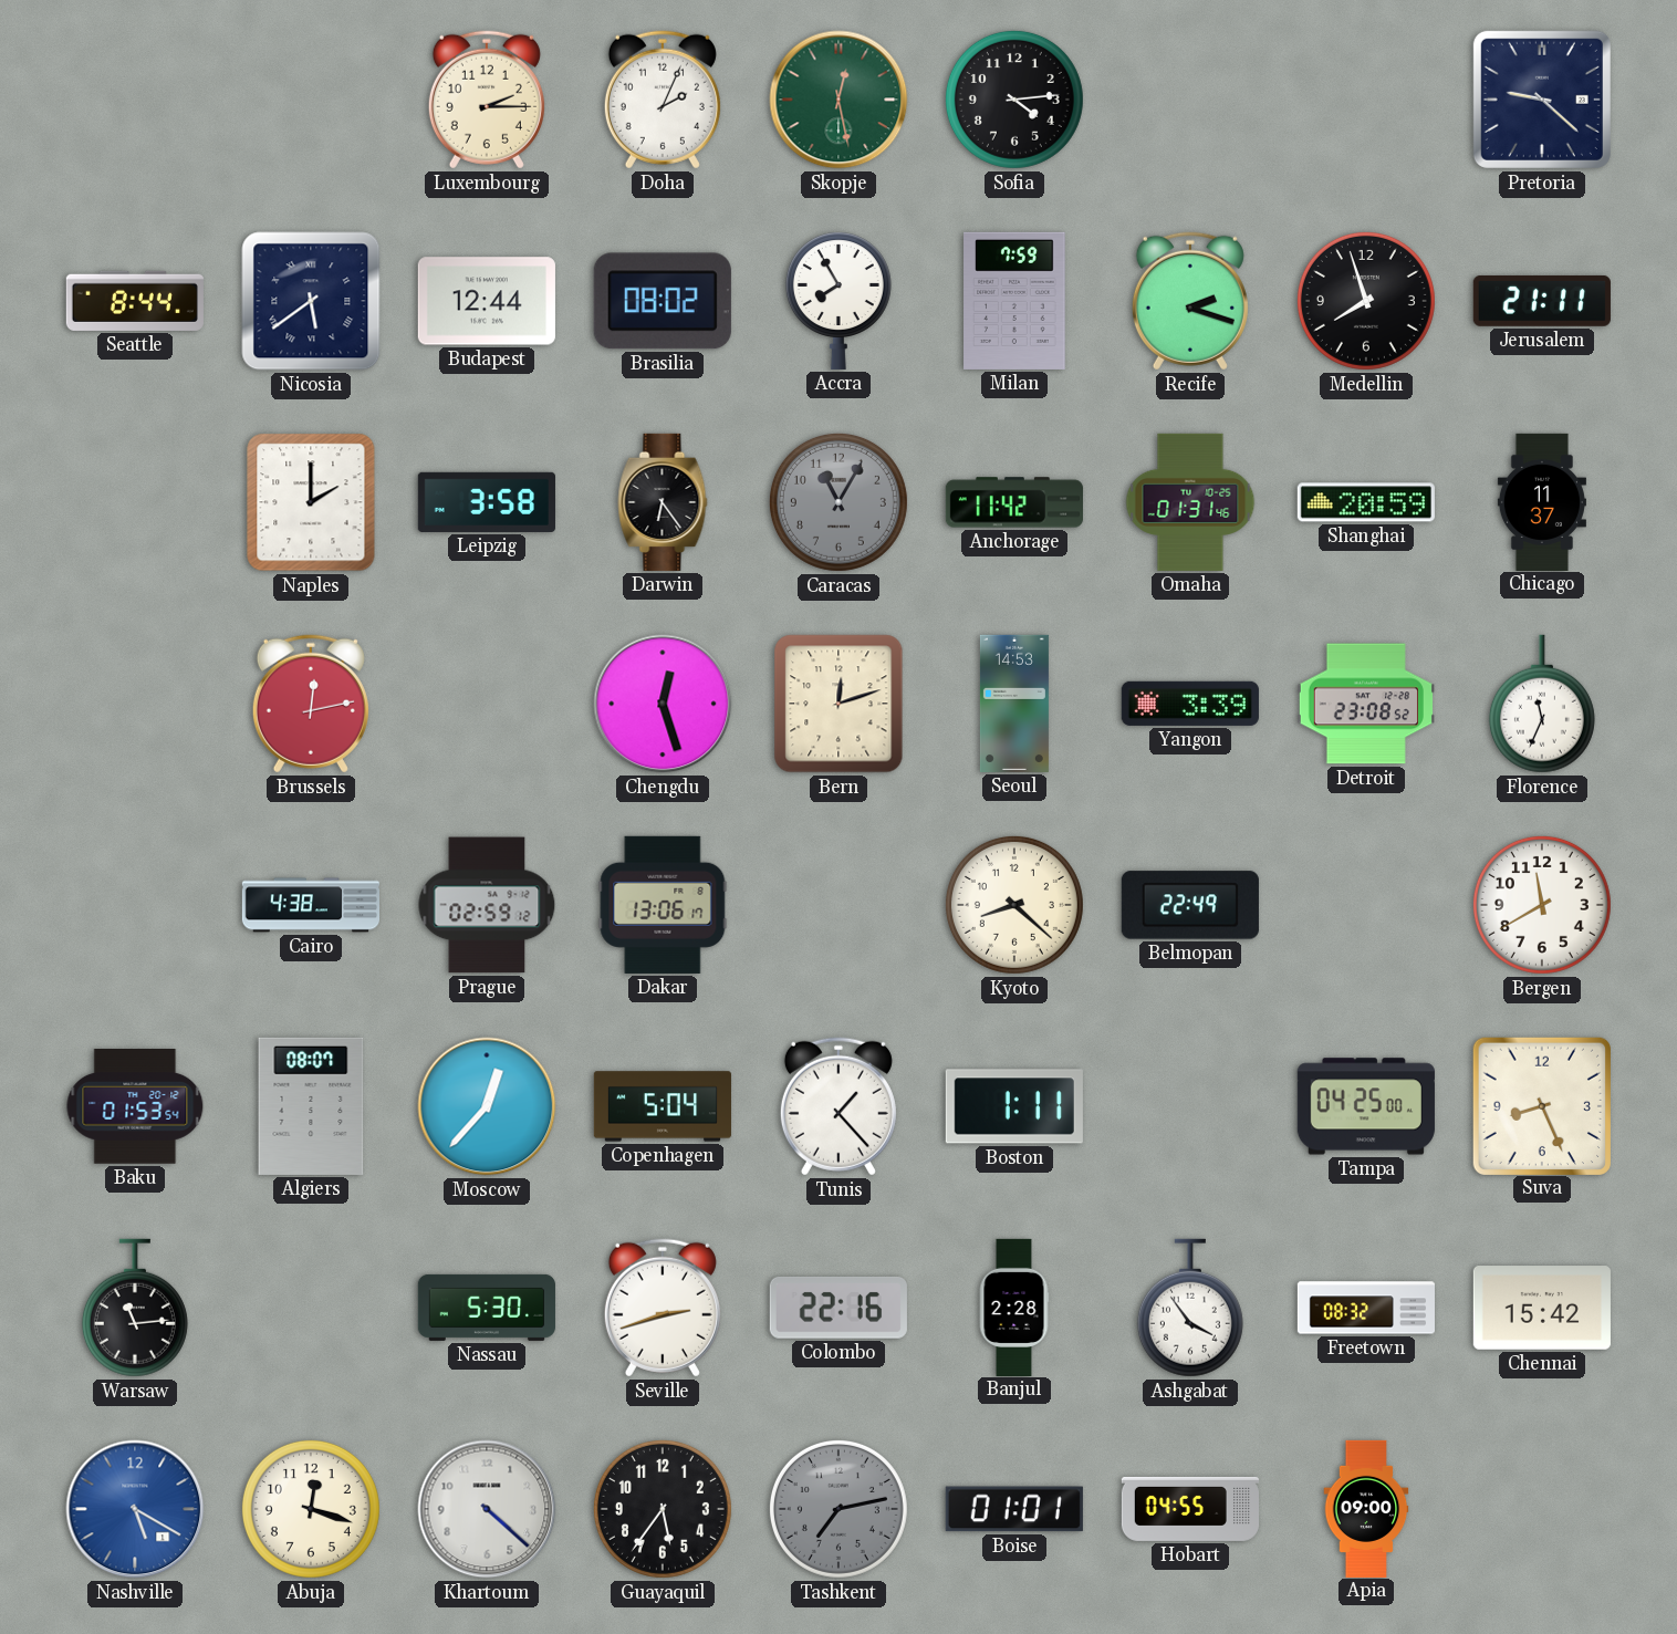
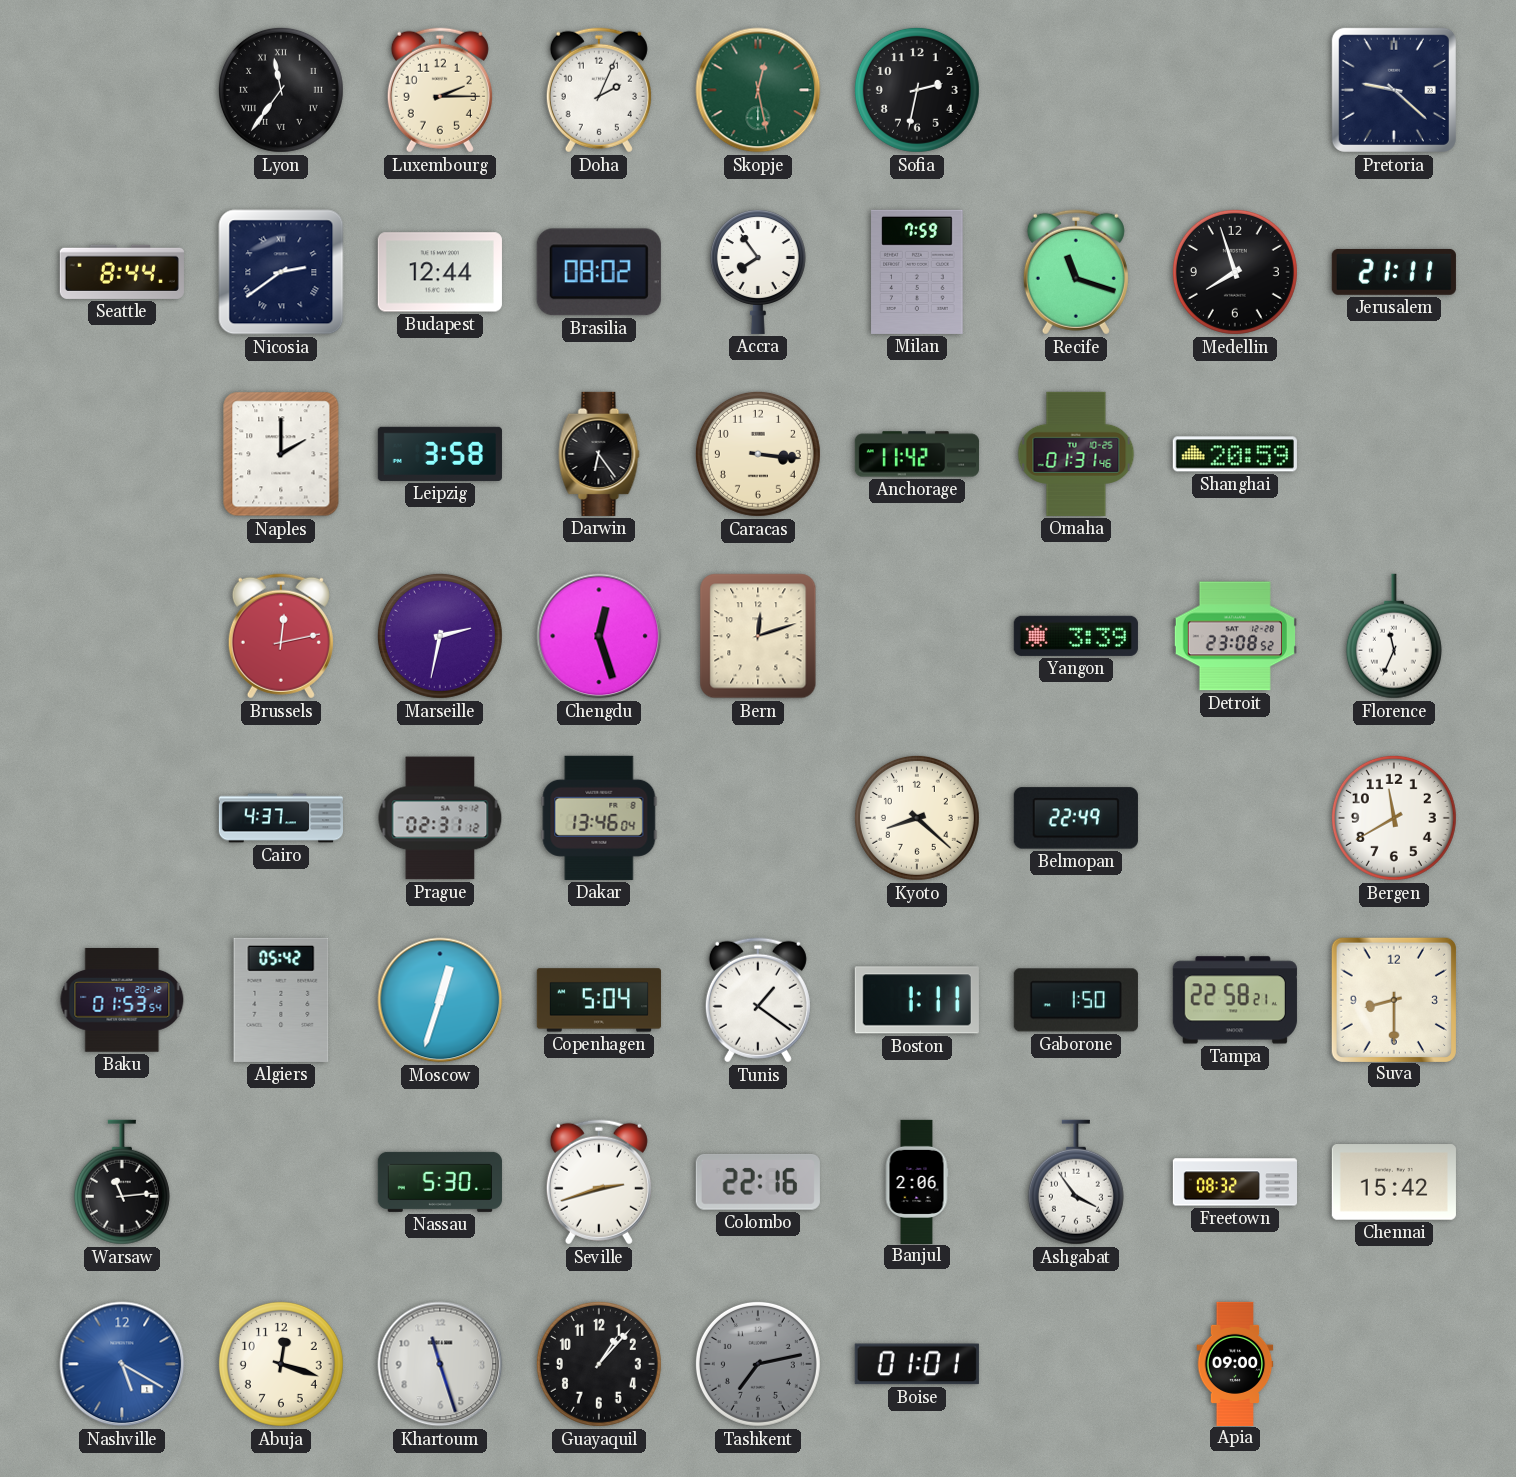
Lyon: none -> 11:36
Sofia: 4:14 -> 2:32
Nicosia: 5:39 -> 2:39
Accra: 7:55 -> 7:54
Recife: 2:18 -> 11:18
Caracas: 11:05 -> 3:16
Caracas dial: grey -> cream
Chicago: 11:37 -> none
Marseille: none -> 2:32
Seoul: 14:53 -> none
Cairo: 4:38 -> 4:37
Prague: 02:59 -> 02:31
Dakar: 13:06 -> 13:46
Algiers: 08:07 -> 05:42
Moscow: 12:37 -> 12:33
Tunis: 1:23 -> 1:21
Gaborone: none -> 1:50
Tampa: 04:25 -> 22:58
Suva: 8:26 -> 8:30
Banjul: 2:28 -> 2:06
Khartoum: 4:22 -> 11:27
Guayaquil: 5:36 -> 1:07
Hobart: 04:55 -> none
